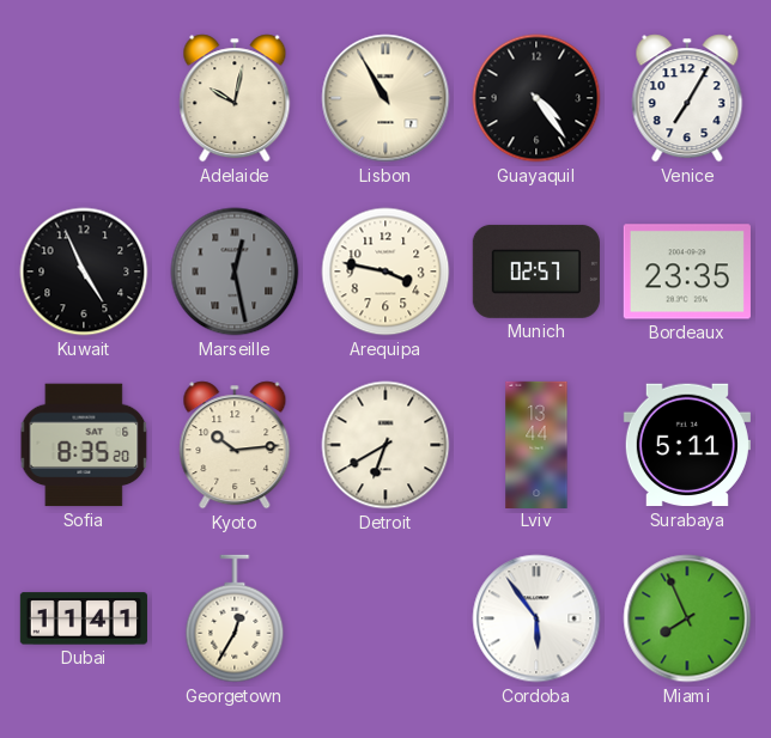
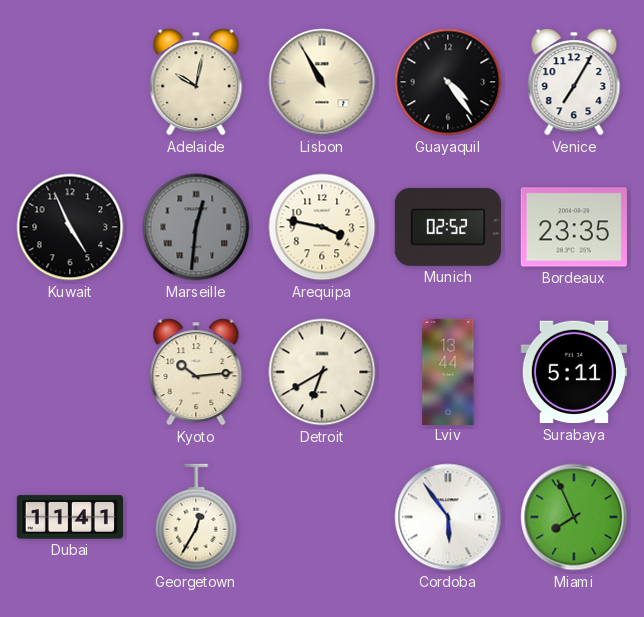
Marseille: 12:28 -> 12:31
Munich: 02:57 -> 02:52
Sofia: 8:35 -> none
